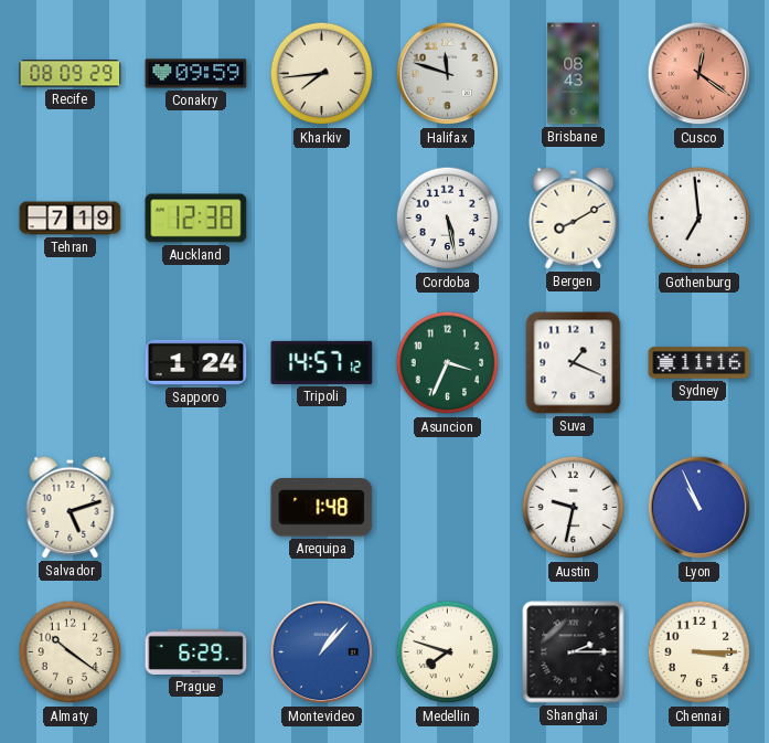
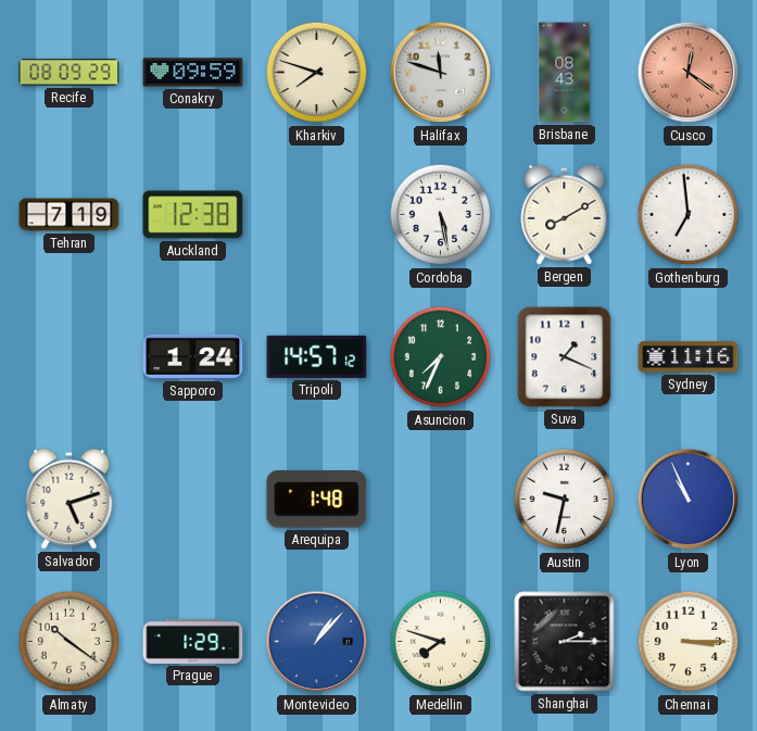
Kharkiv: 7:44 -> 7:48
Asuncion: 3:34 -> 7:34
Prague: 6:29 -> 1:29
